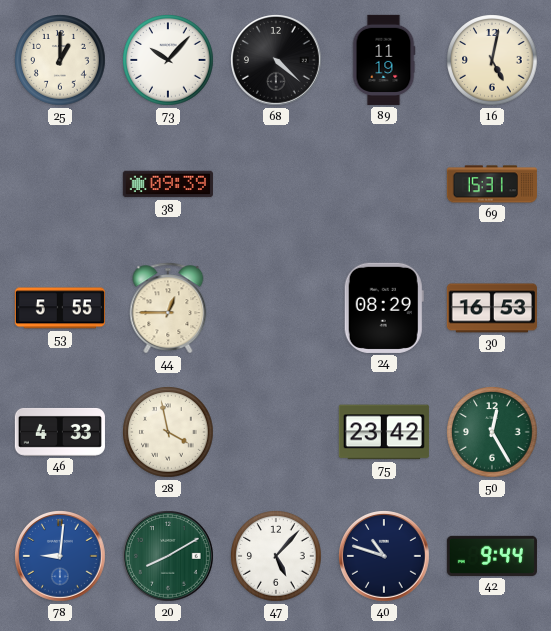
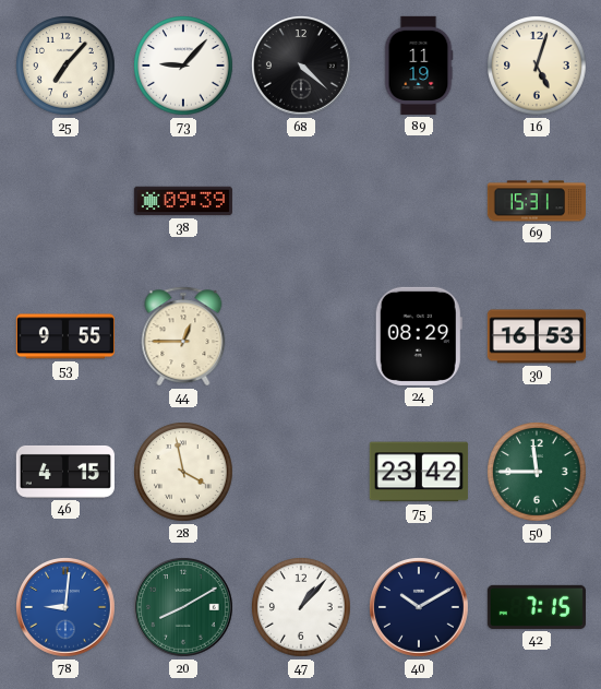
25: 1:00 -> 7:07
73: 10:07 -> 9:07
16: 5:02 -> 5:03
53: 5:55 -> 9:55
46: 4:33 -> 4:15
50: 12:25 -> 11:45
47: 5:07 -> 1:07
40: 10:48 -> 10:10
42: 9:44 -> 7:15
